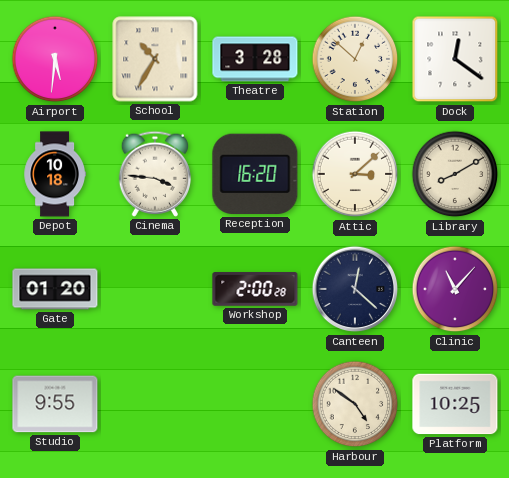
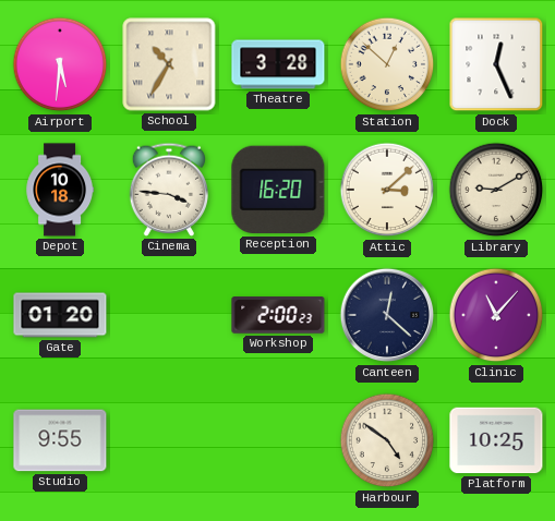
Dock: 12:21 -> 12:26
Library: 8:10 -> 9:10
Workshop: 2:00:28 -> 2:00:23
